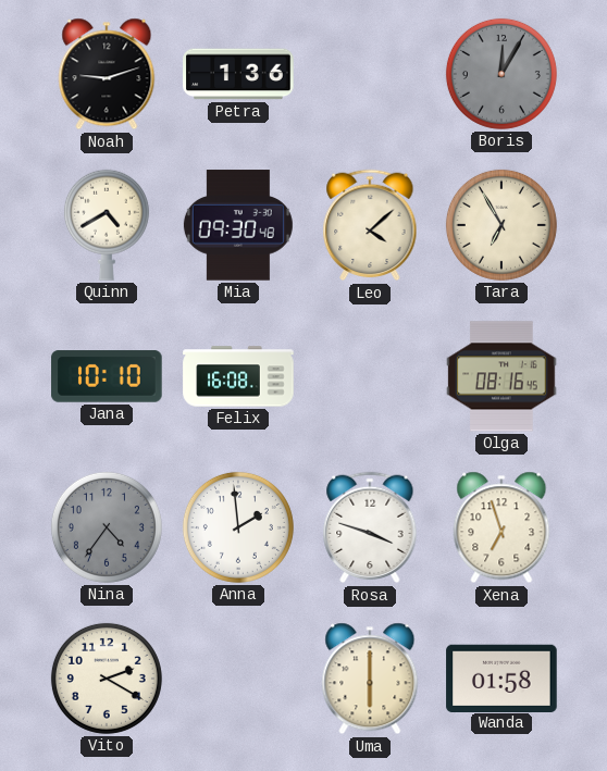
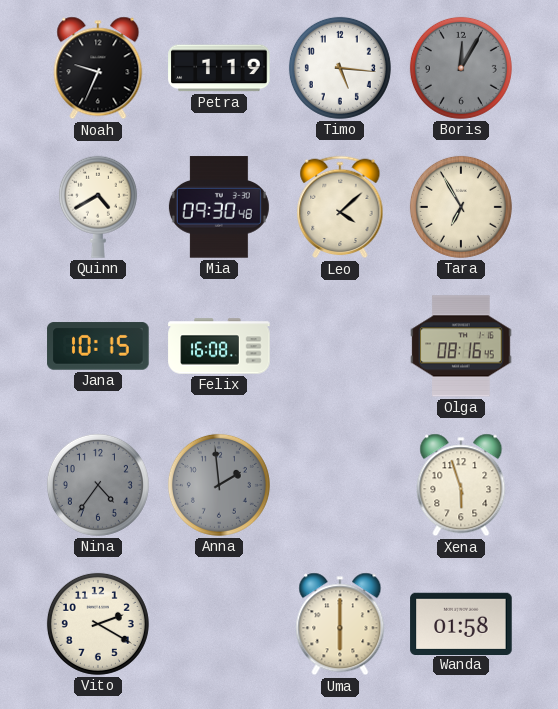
Noah: 9:12 -> 9:34
Petra: 1:36 -> 1:19
Timo: none -> 5:16
Jana: 10:10 -> 10:15
Anna dial: white -> grey
Rosa: 3:48 -> none
Xena: 6:57 -> 5:57
